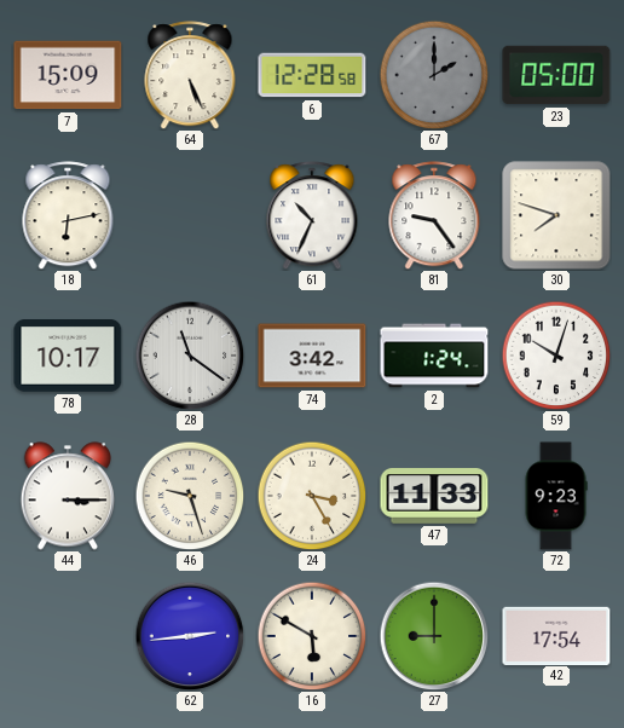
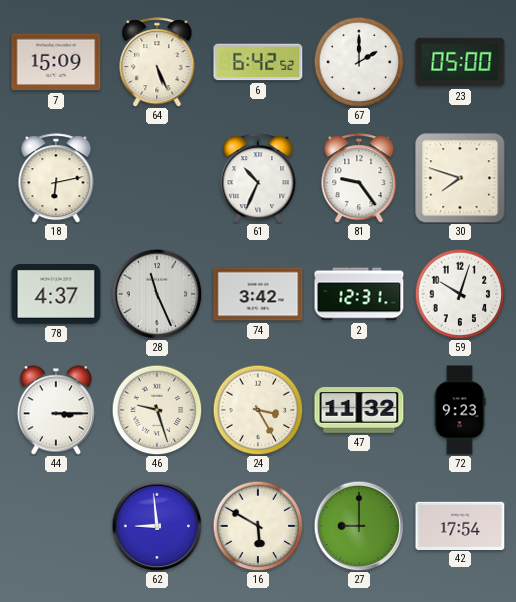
6: 12:28 -> 6:42
67 dial: grey -> white
78: 10:17 -> 4:37
28: 11:21 -> 11:26
2: 1:24 -> 12:31
47: 11:33 -> 11:32
62: 2:44 -> 8:59
